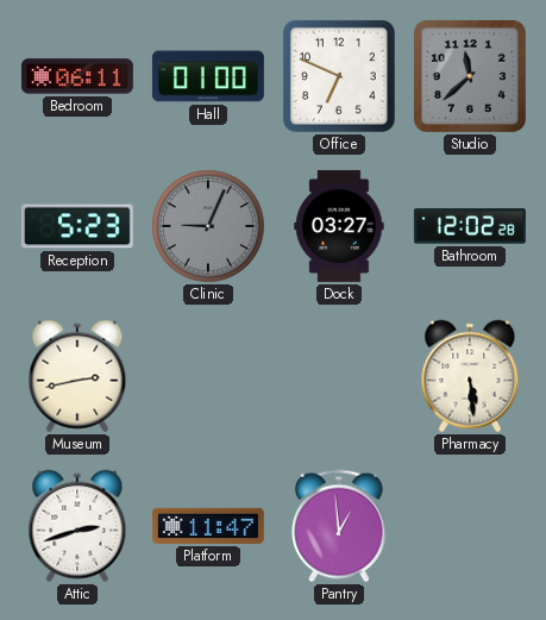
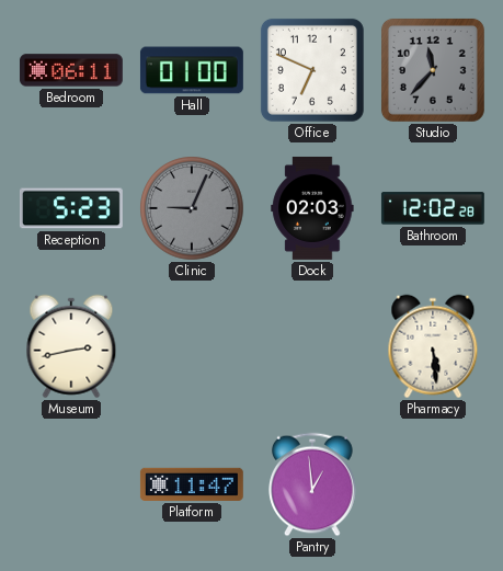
Studio: 11:38 -> 11:37
Dock: 03:27 -> 02:03
Attic: 2:42 -> none
